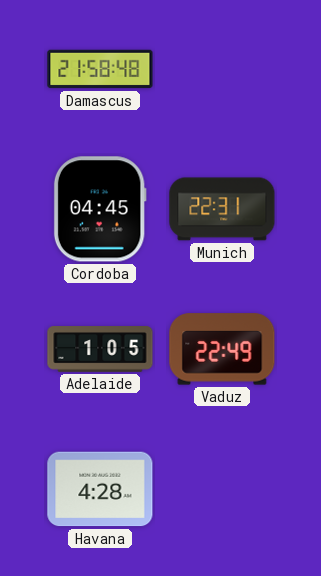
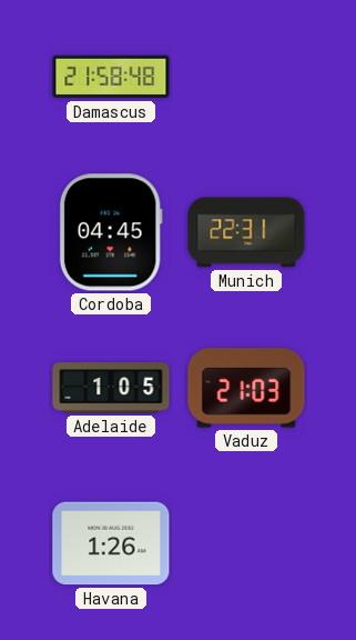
Vaduz: 22:49 -> 21:03
Havana: 4:28 -> 1:26
